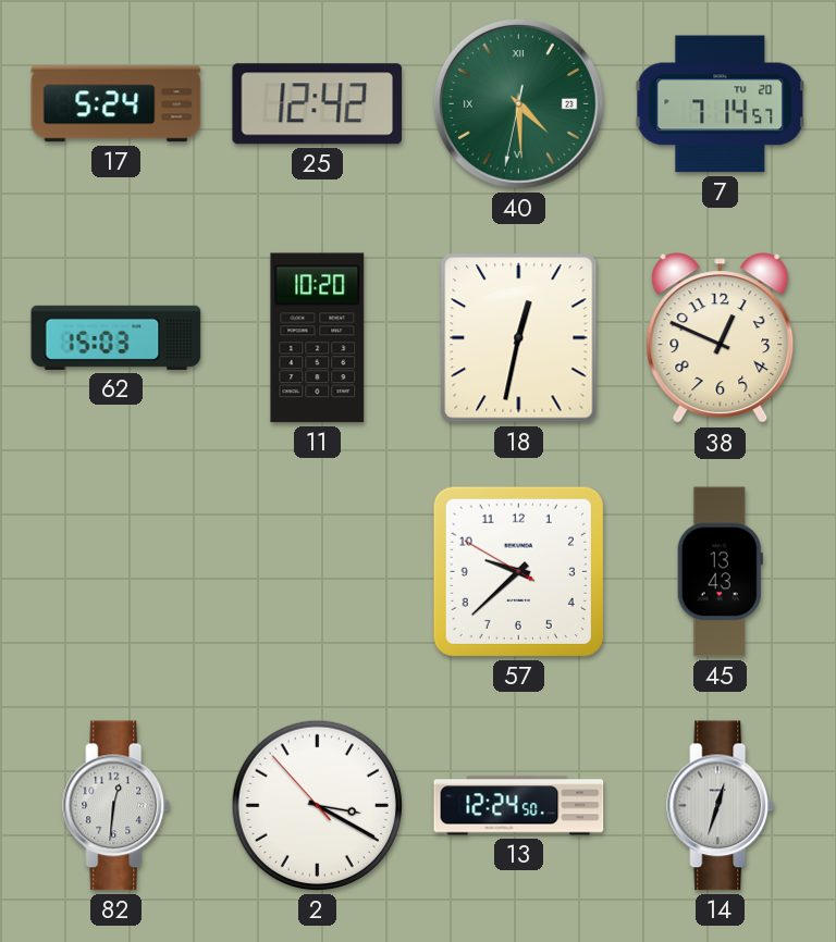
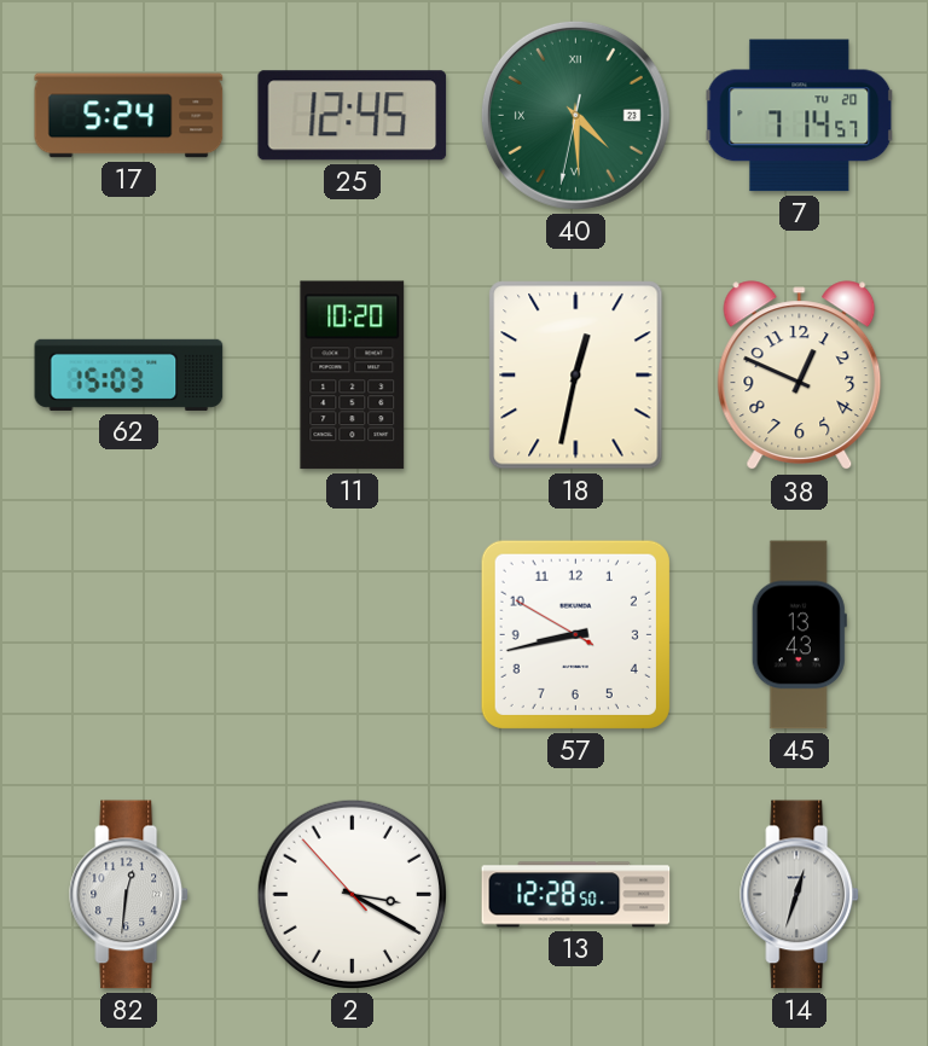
25: 12:42 -> 12:45
57: 9:37 -> 8:42
13: 12:24 -> 12:28
